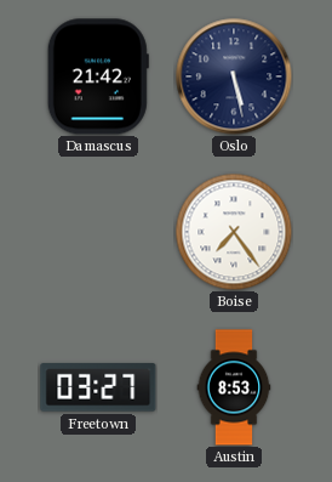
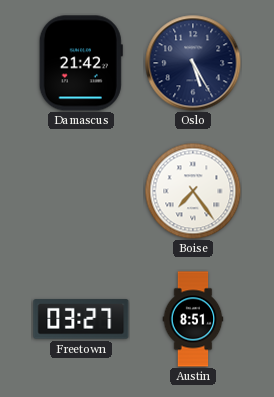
Oslo: 5:28 -> 5:25
Austin: 8:53 -> 8:51
